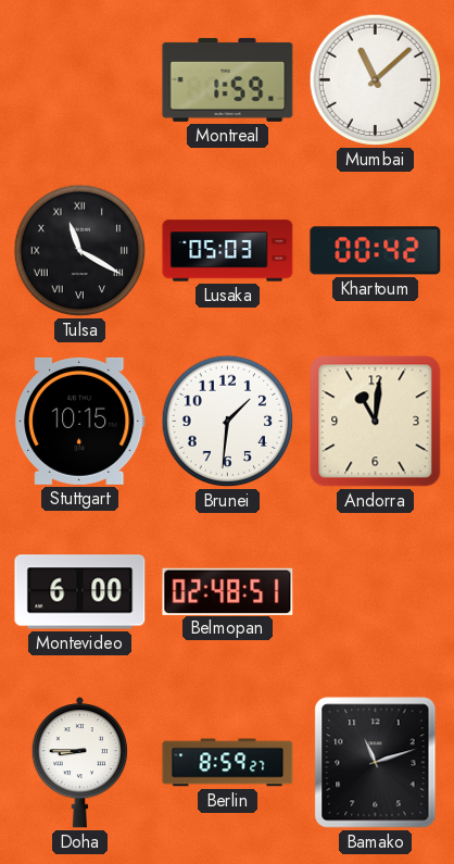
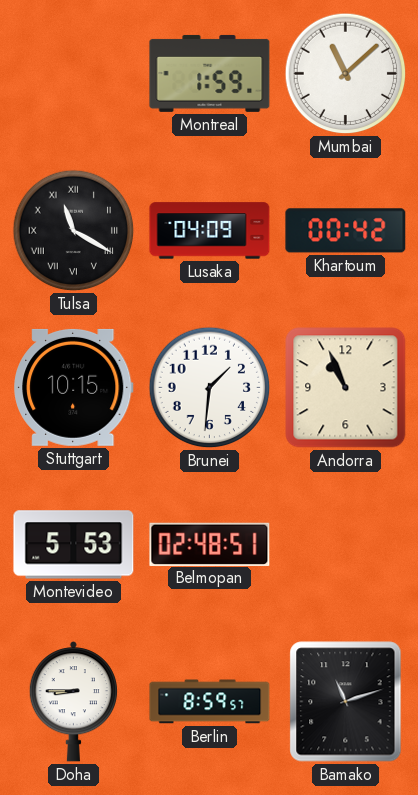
Lusaka: 05:03 -> 04:09
Andorra: 11:01 -> 10:56
Montevideo: 6:00 -> 5:53
Berlin: 8:59:27 -> 8:59:57
